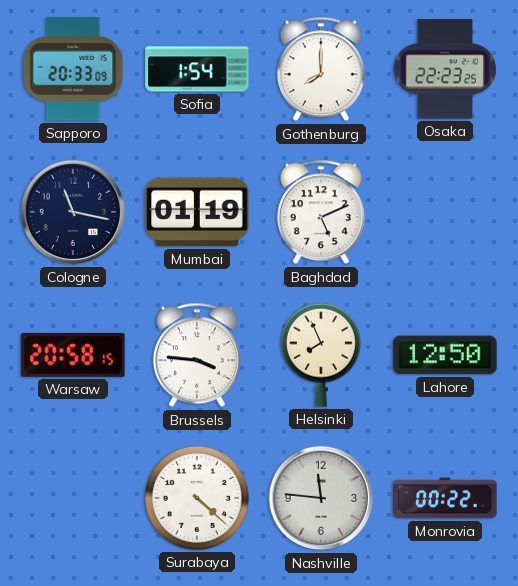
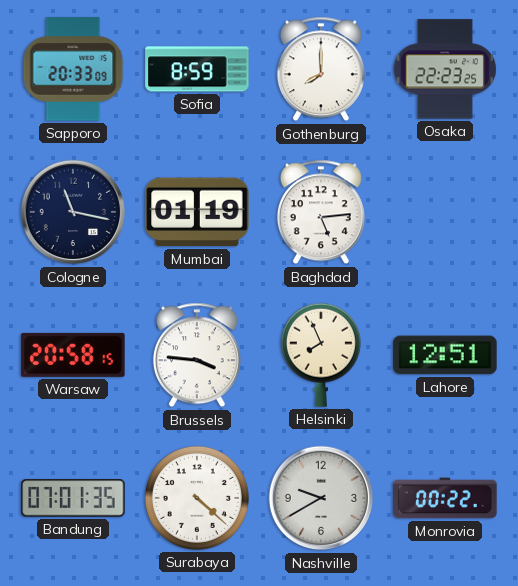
Sofia: 1:54 -> 8:59
Baghdad: 5:11 -> 5:14
Lahore: 12:50 -> 12:51
Bandung: none -> 07:01
Nashville: 11:46 -> 9:40
